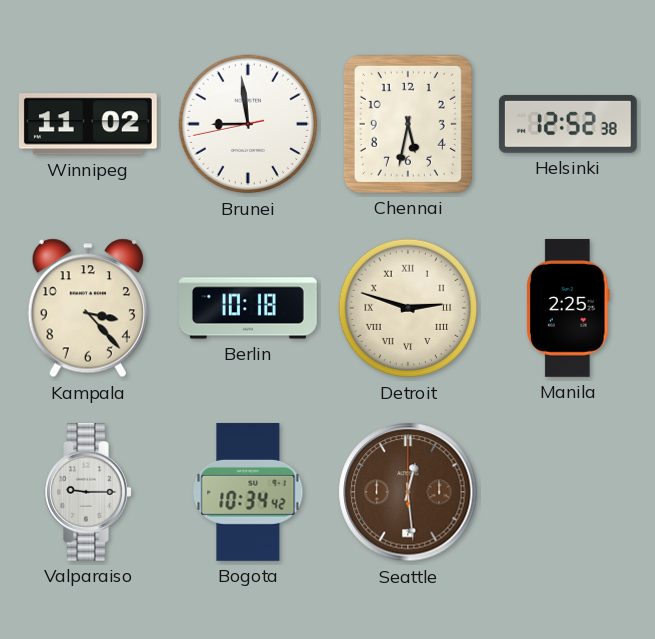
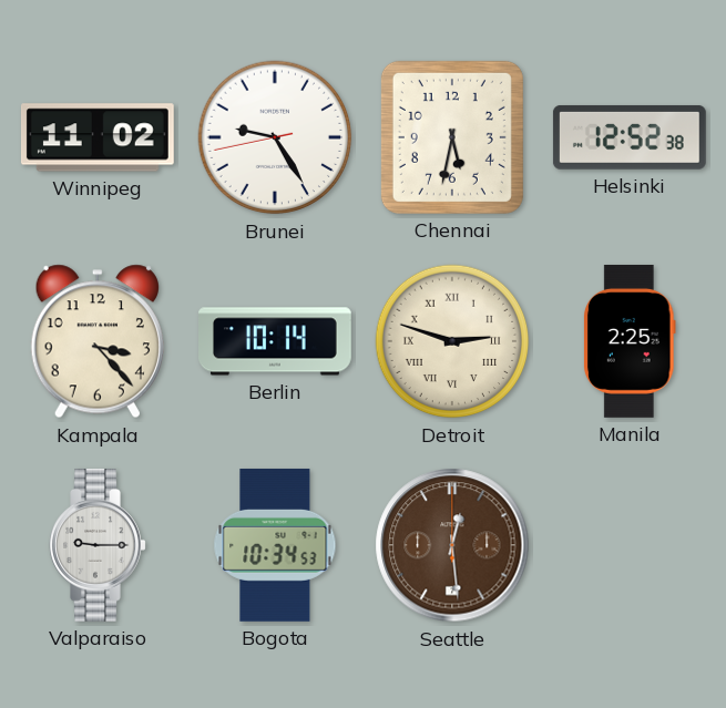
Brunei: 8:58 -> 9:24
Berlin: 10:18 -> 10:14
Bogota: 10:34:42 -> 10:34:53
